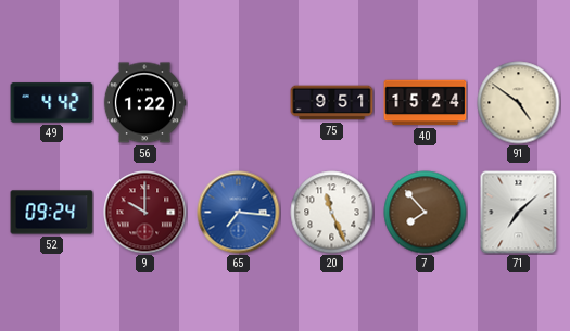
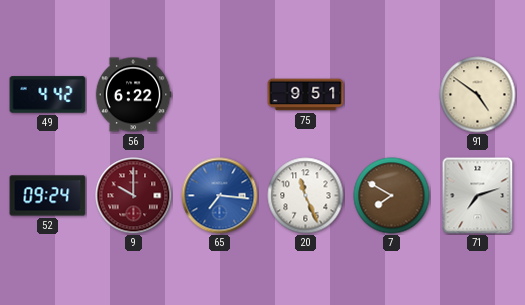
56: 1:22 -> 6:22
40: 15:24 -> none
7: 7:53 -> 7:50
71: 7:08 -> 7:12
